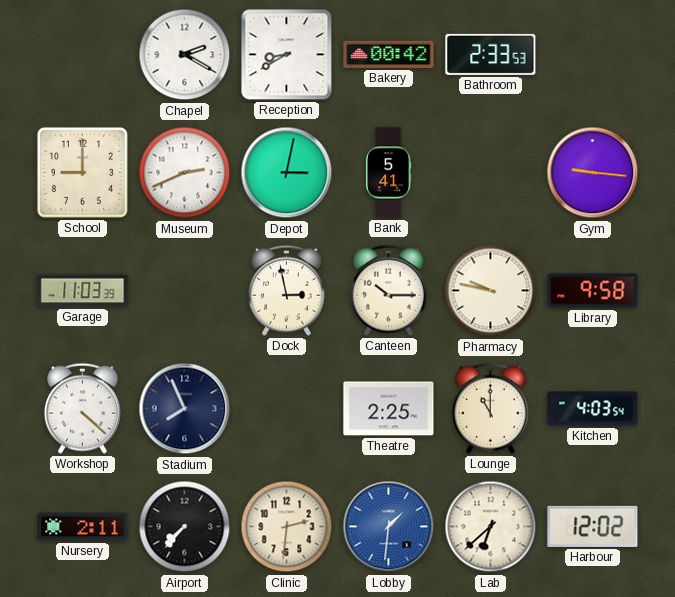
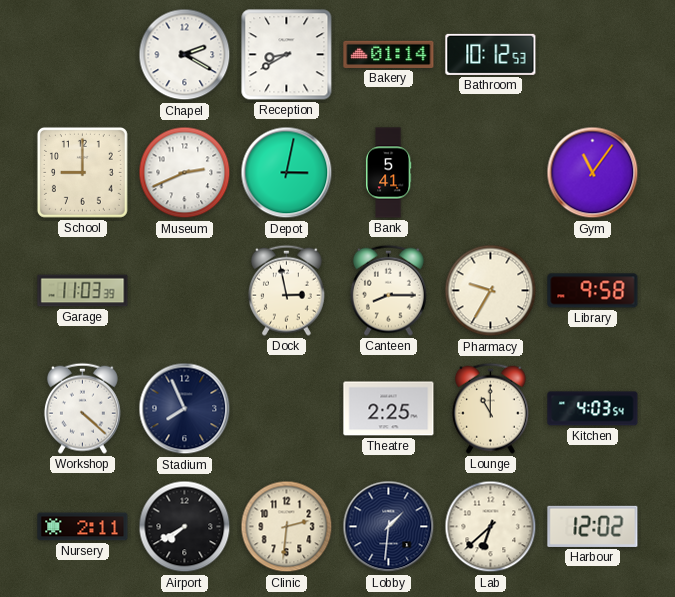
Bakery: 00:42 -> 01:14
Bathroom: 2:33 -> 10:12
Gym: 9:16 -> 11:06
Canteen: 10:15 -> 8:15
Pharmacy: 9:47 -> 9:35
Airport: 7:37 -> 7:40
Lobby dial: blue -> navy
